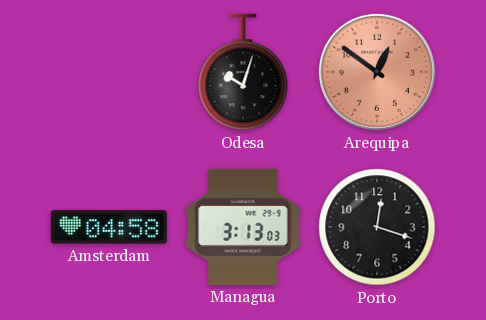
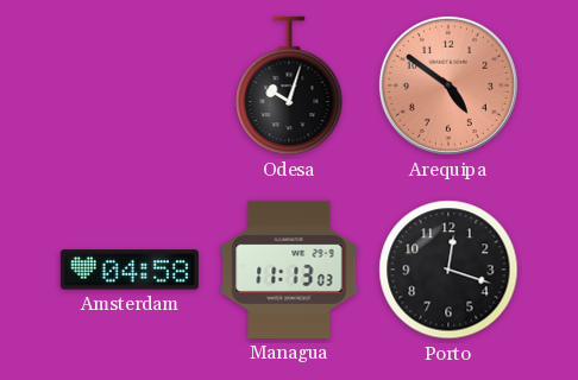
Arequipa: 12:51 -> 4:51
Managua: 3:13 -> 11:13
